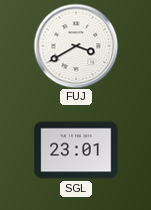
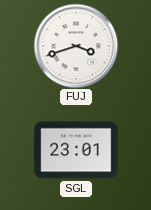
FUJ: 3:40 -> 3:42
